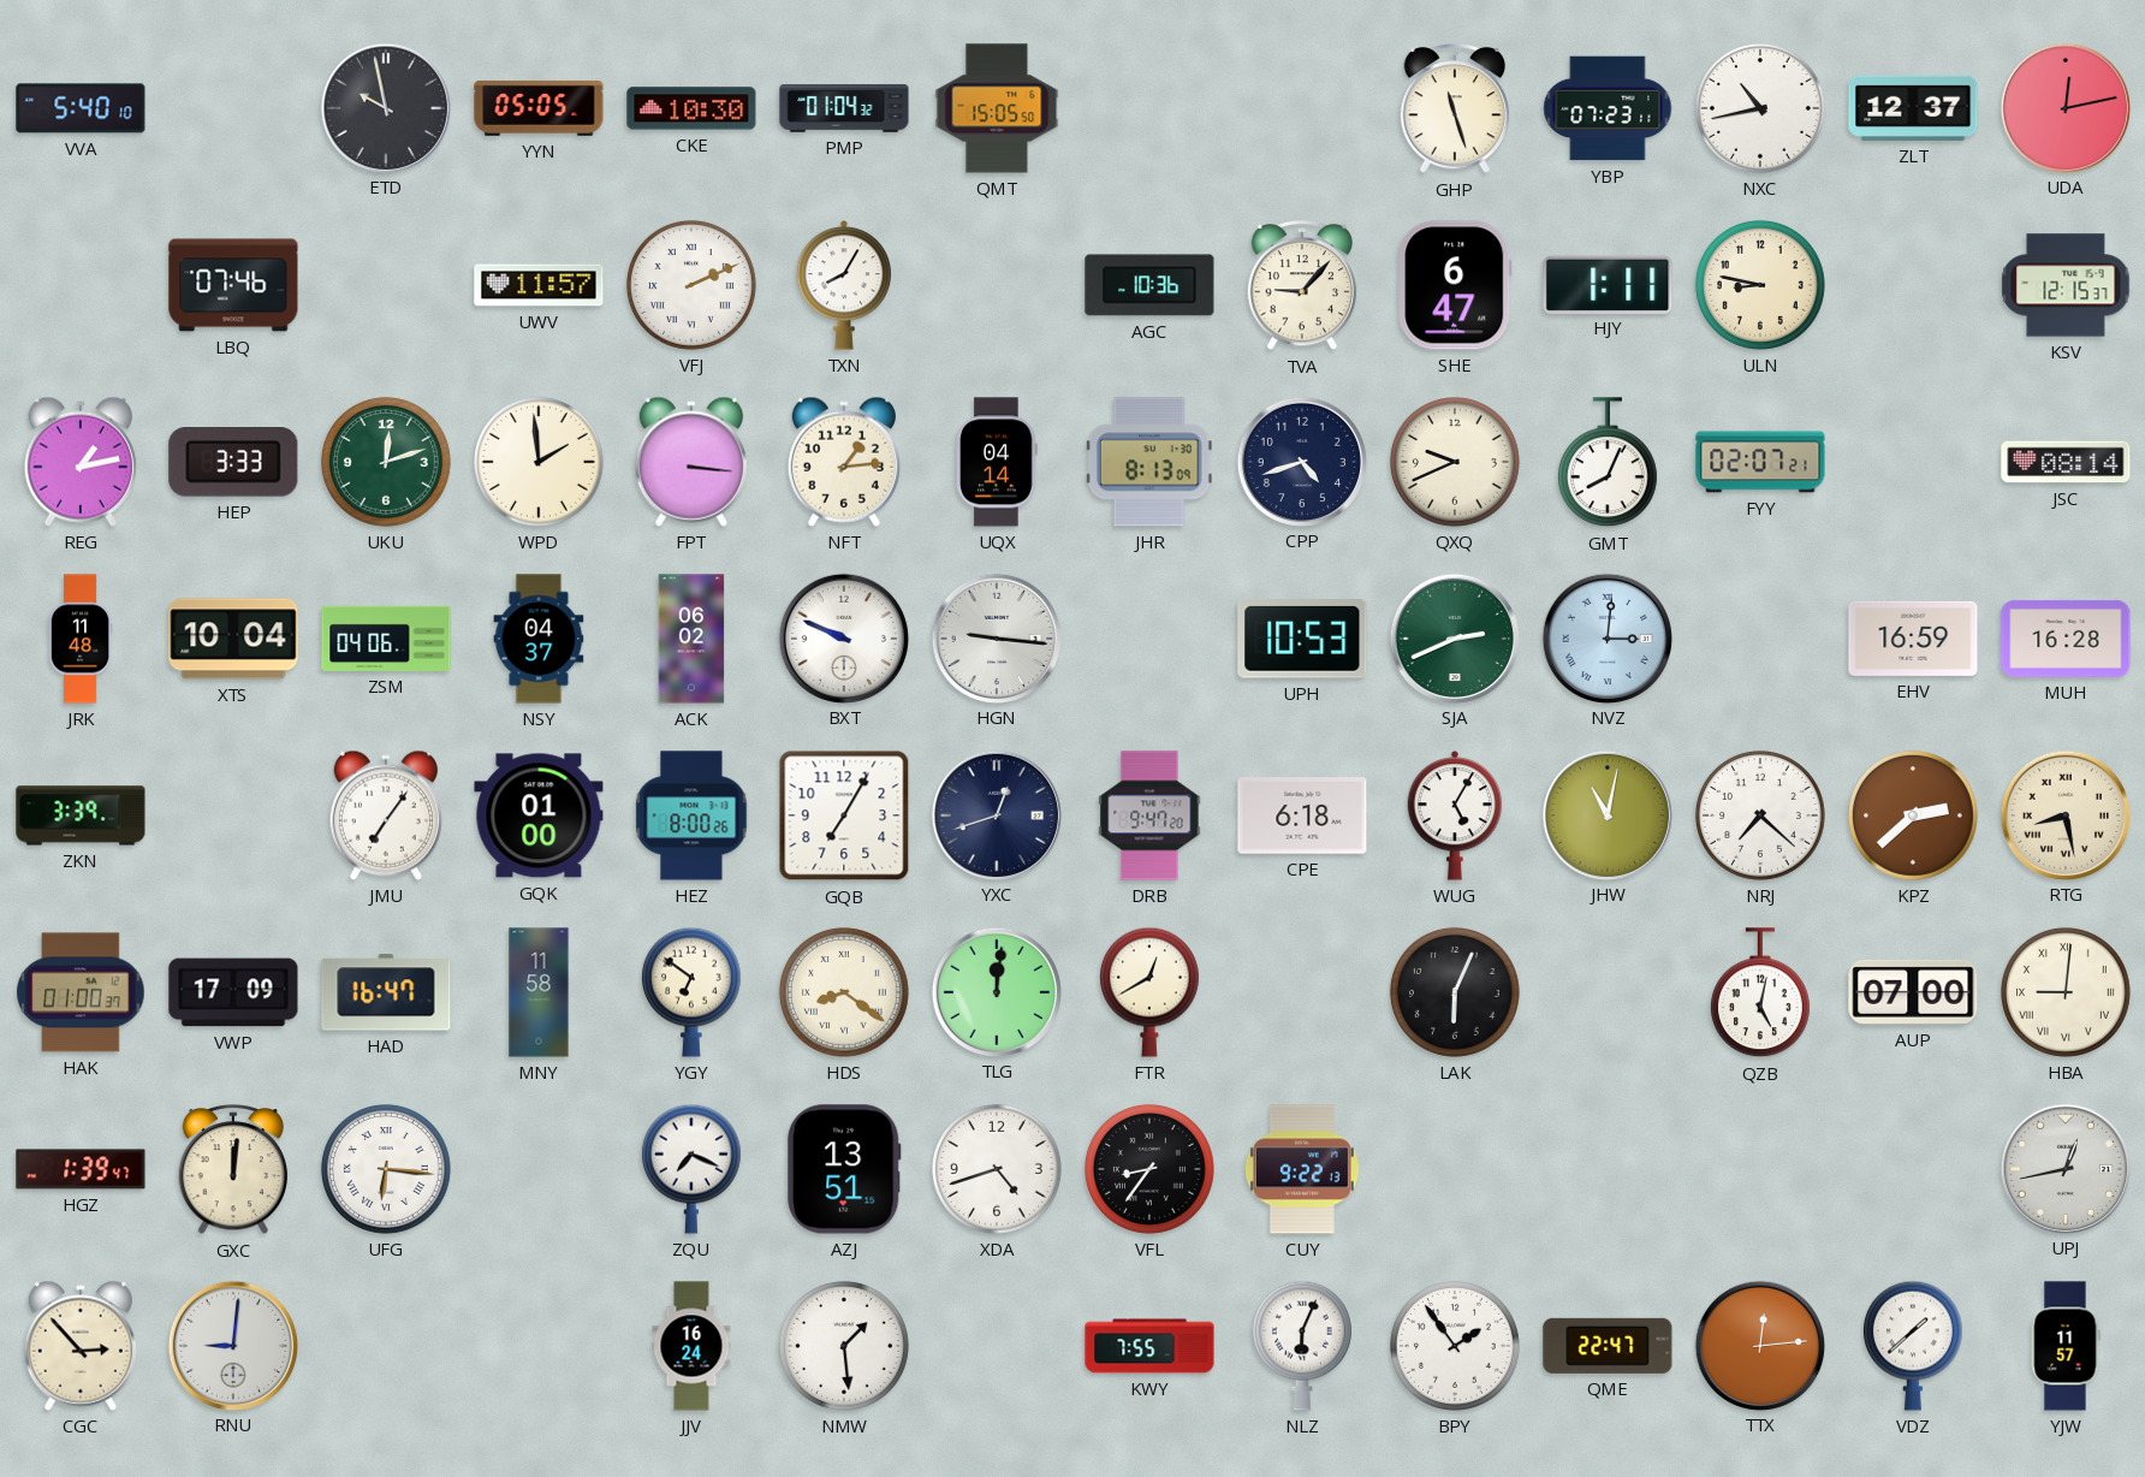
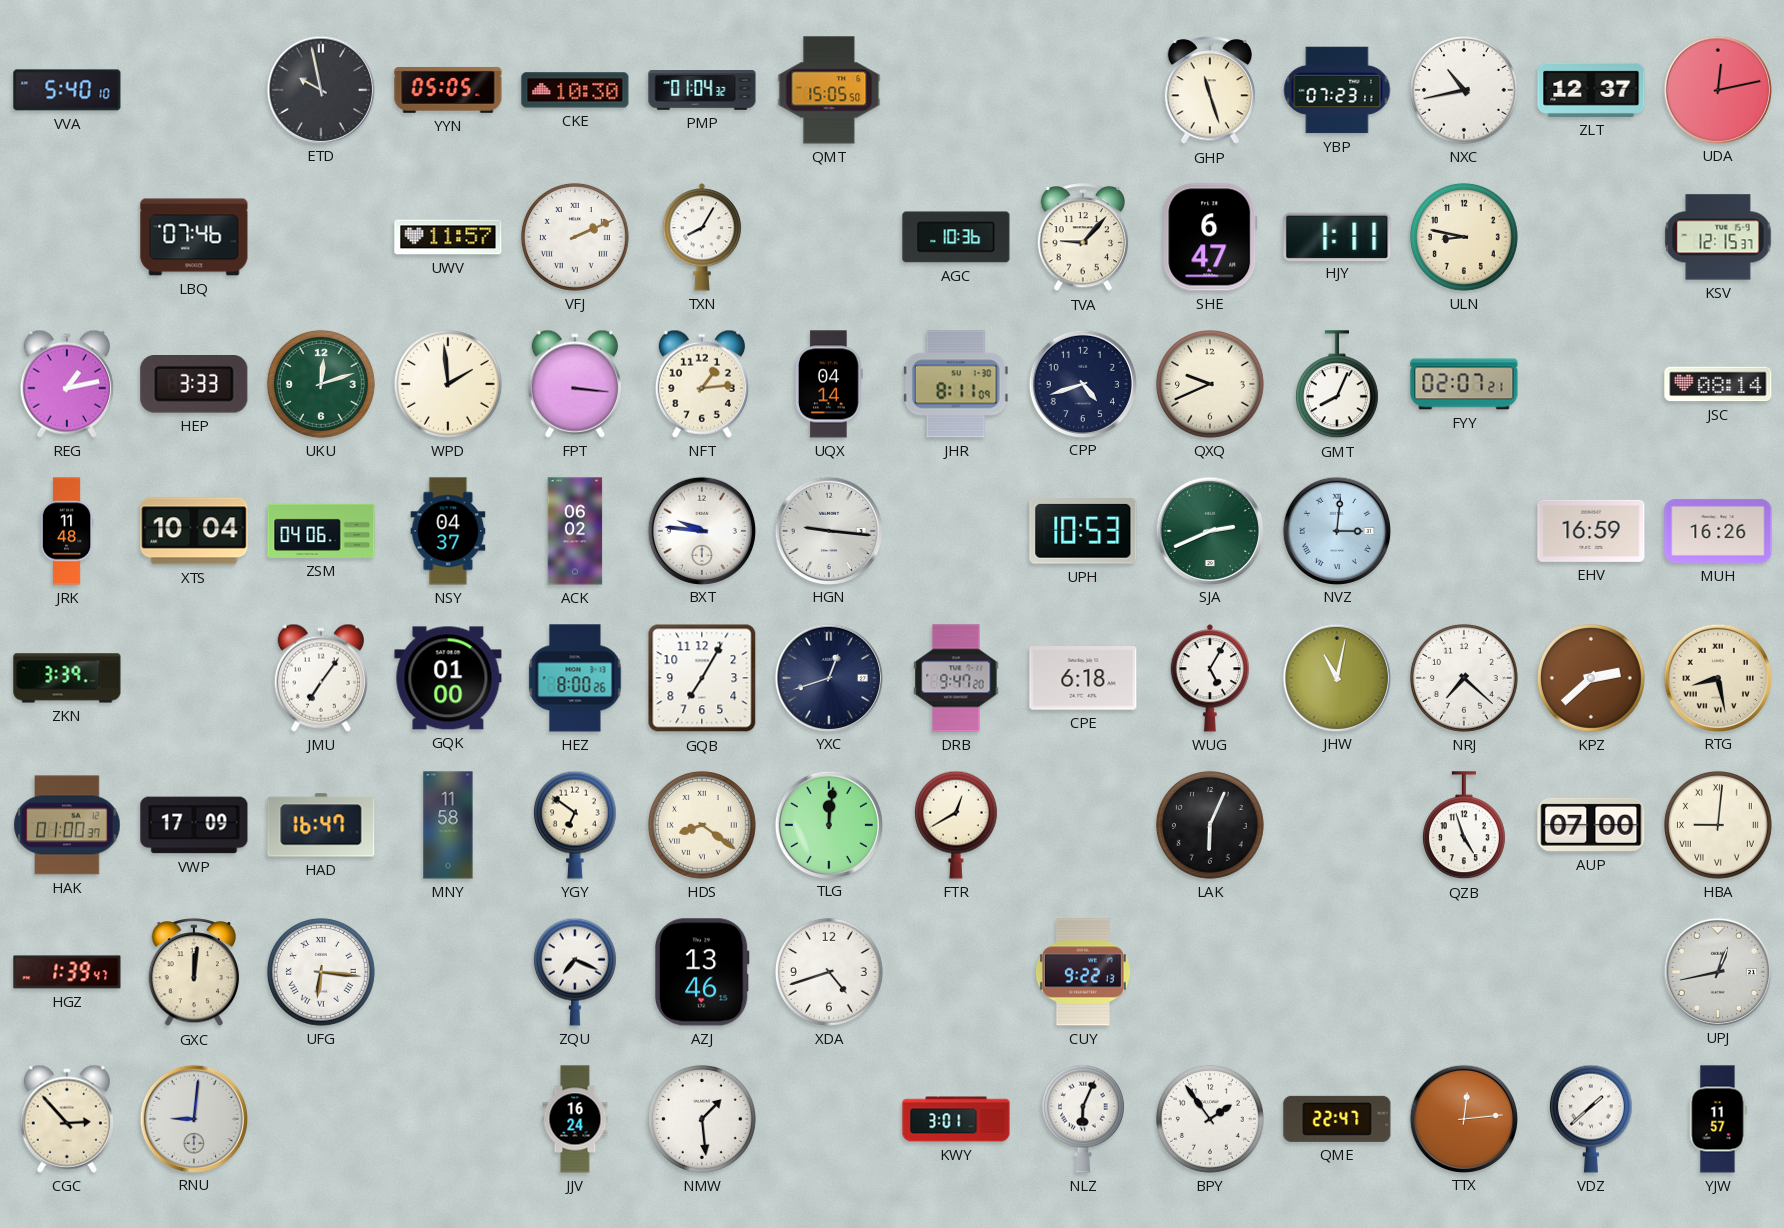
JHR: 8:13 -> 8:11
BXT: 9:49 -> 9:46
MUH: 16:28 -> 16:26
QZB: 5:02 -> 4:57
AZJ: 13:51 -> 13:46
VFL: 8:36 -> none
KWY: 7:55 -> 3:01
